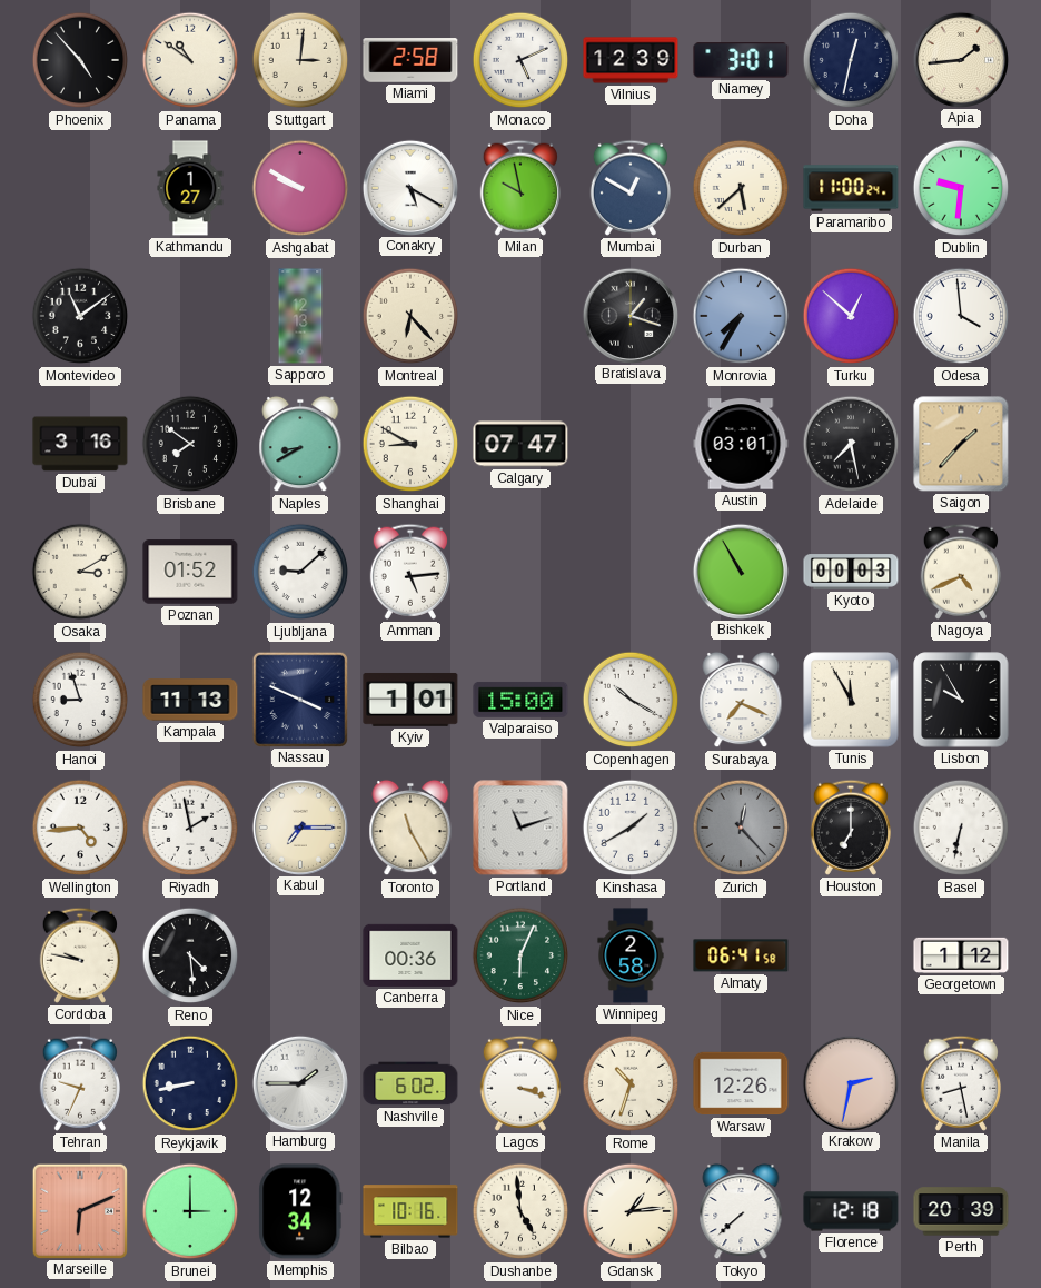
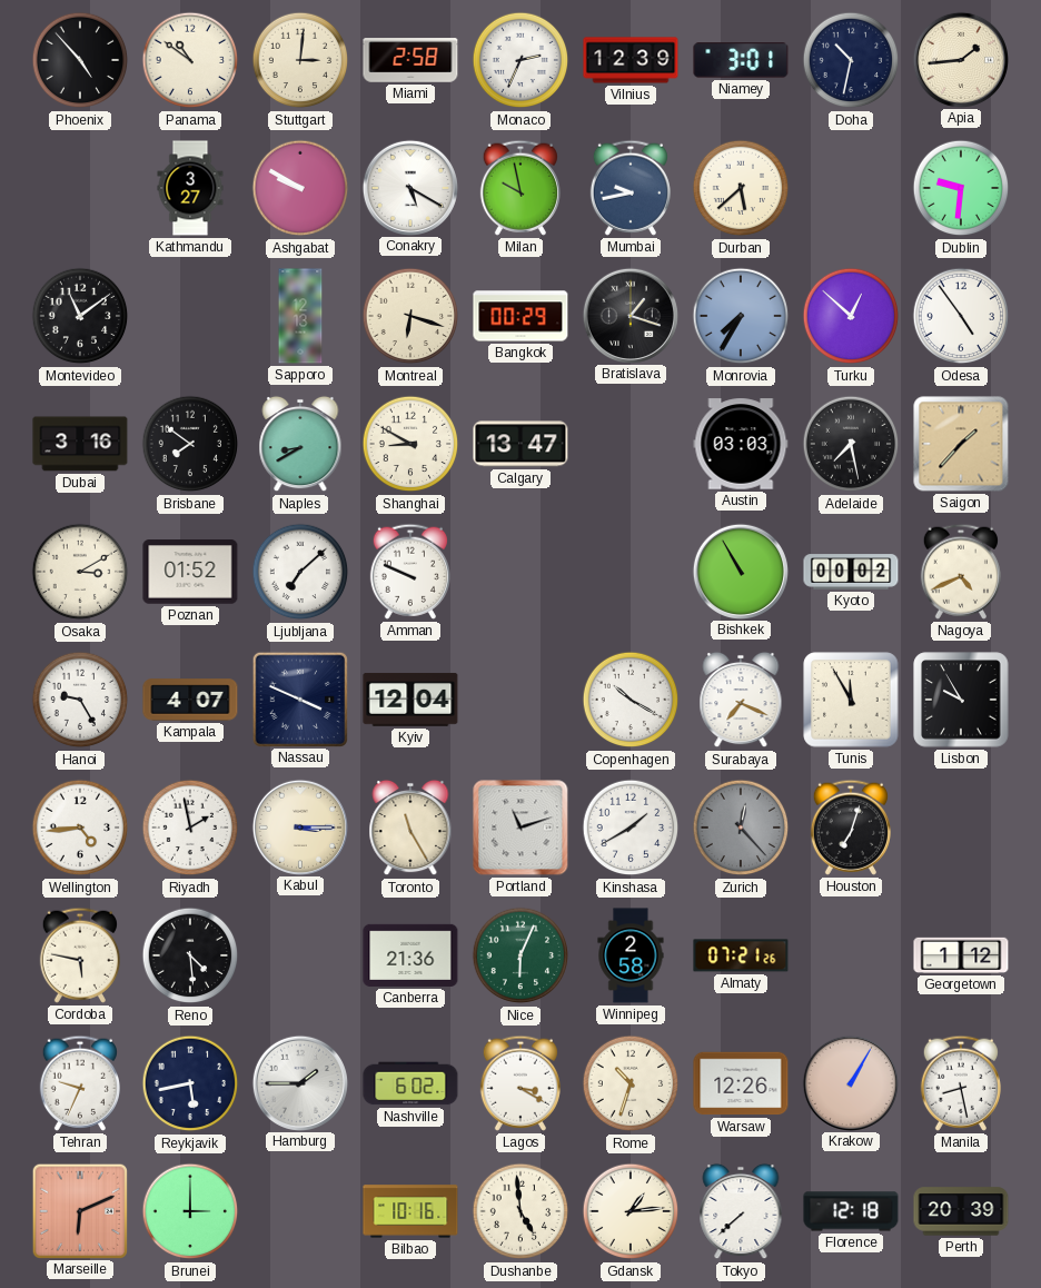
Monaco: 5:11 -> 2:34
Doha: 12:32 -> 10:32
Kathmandu: 1:27 -> 3:27
Mumbai: 12:50 -> 9:43
Paramaribo: 11:00 -> none
Montreal: 6:23 -> 6:18
Bangkok: none -> 00:29
Odesa: 3:59 -> 4:54
Calgary: 07:47 -> 13:47
Austin: 03:01 -> 03:03
Ljubljana: 9:08 -> 7:08
Amman: 5:14 -> 9:49
Kyoto: 00:03 -> 00:02
Hanoi: 8:57 -> 9:25
Kampala: 11:13 -> 4:07
Kyiv: 1:01 -> 12:04
Valparaiso: 15:00 -> none
Kabul: 7:15 -> 3:15
Houston: 7:00 -> 7:03
Basel: 6:32 -> none
Cordoba: 9:47 -> 5:47
Canberra: 00:36 -> 21:36
Almaty: 06:41 -> 07:21
Reykjavik: 8:43 -> 5:43
Lagos: 3:18 -> 3:20
Krakow: 2:32 -> 1:05
Memphis: 12:34 -> none
